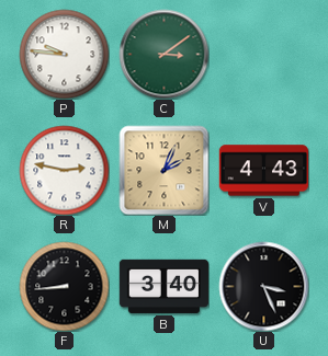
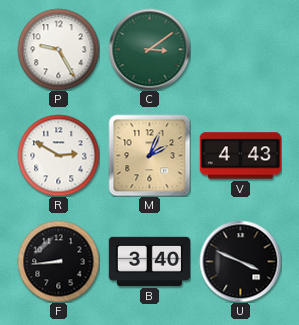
P: 9:46 -> 9:25
R: 2:47 -> 2:50
U: 3:26 -> 3:49
